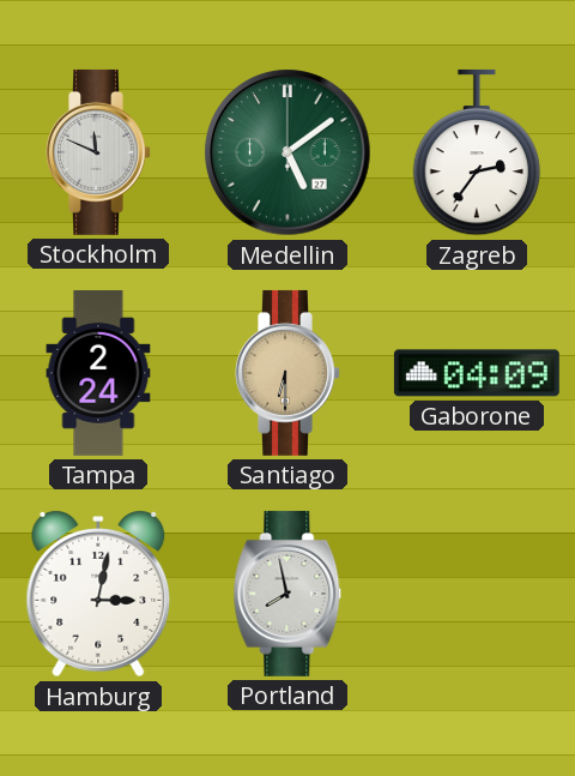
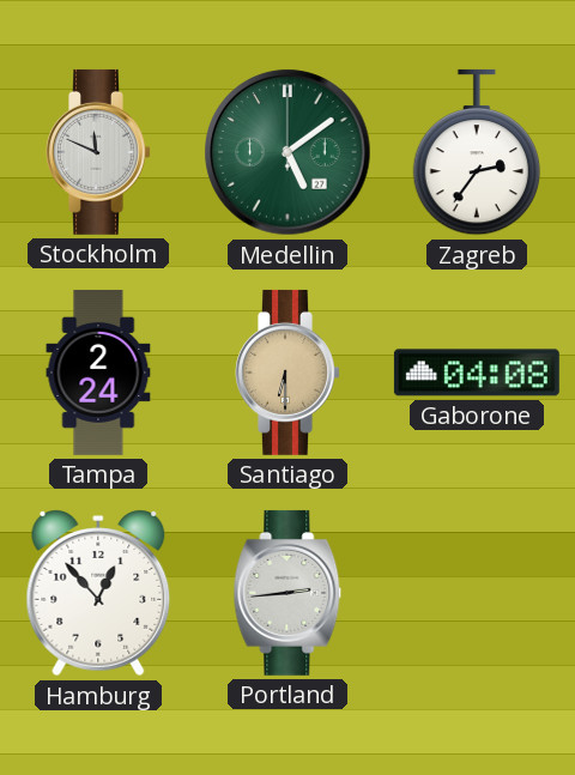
Gaborone: 04:09 -> 04:08
Hamburg: 3:02 -> 12:53
Portland: 7:58 -> 2:44
